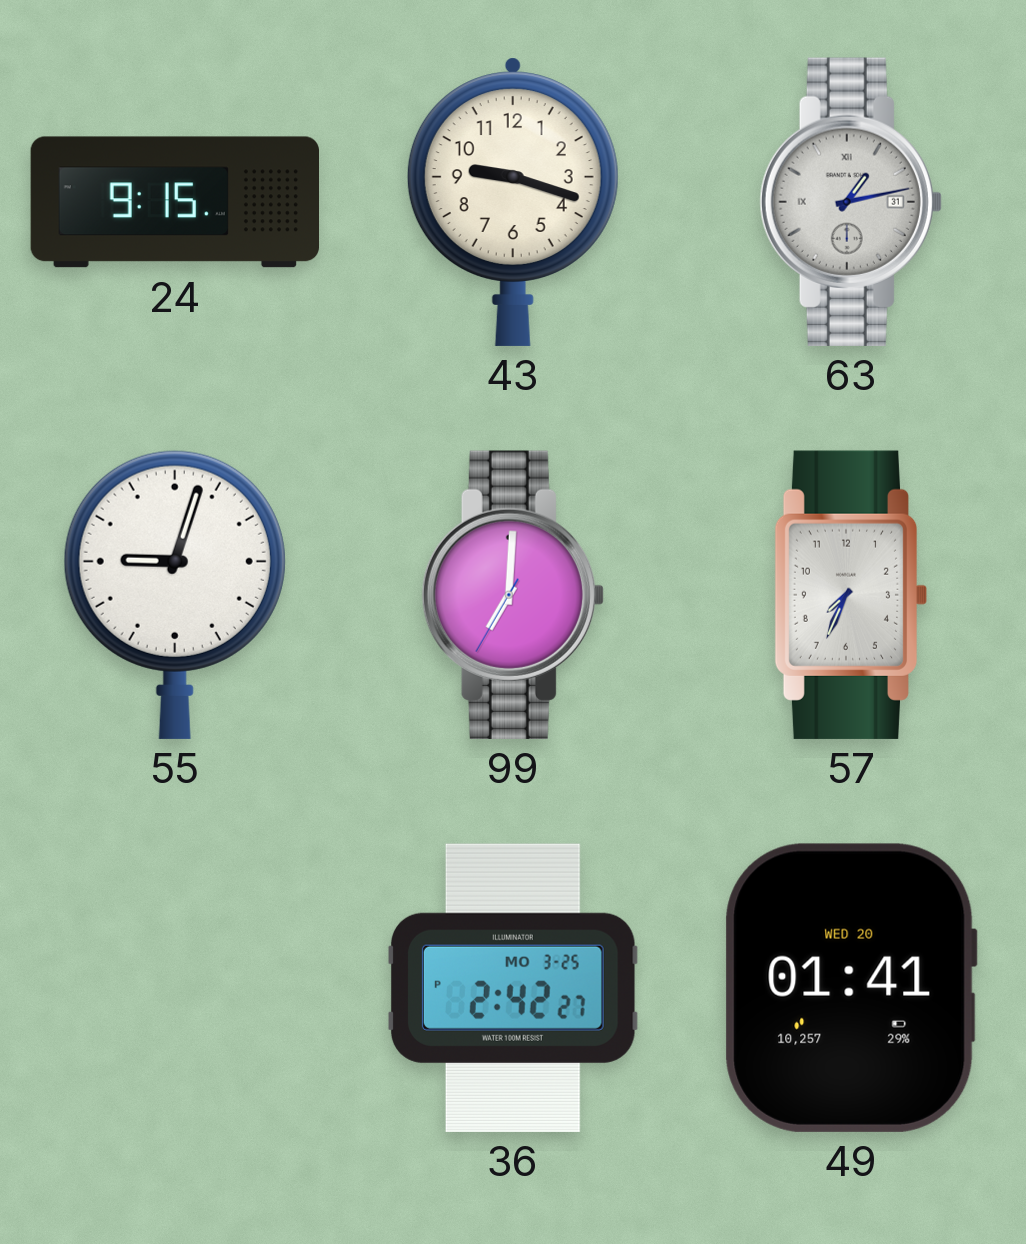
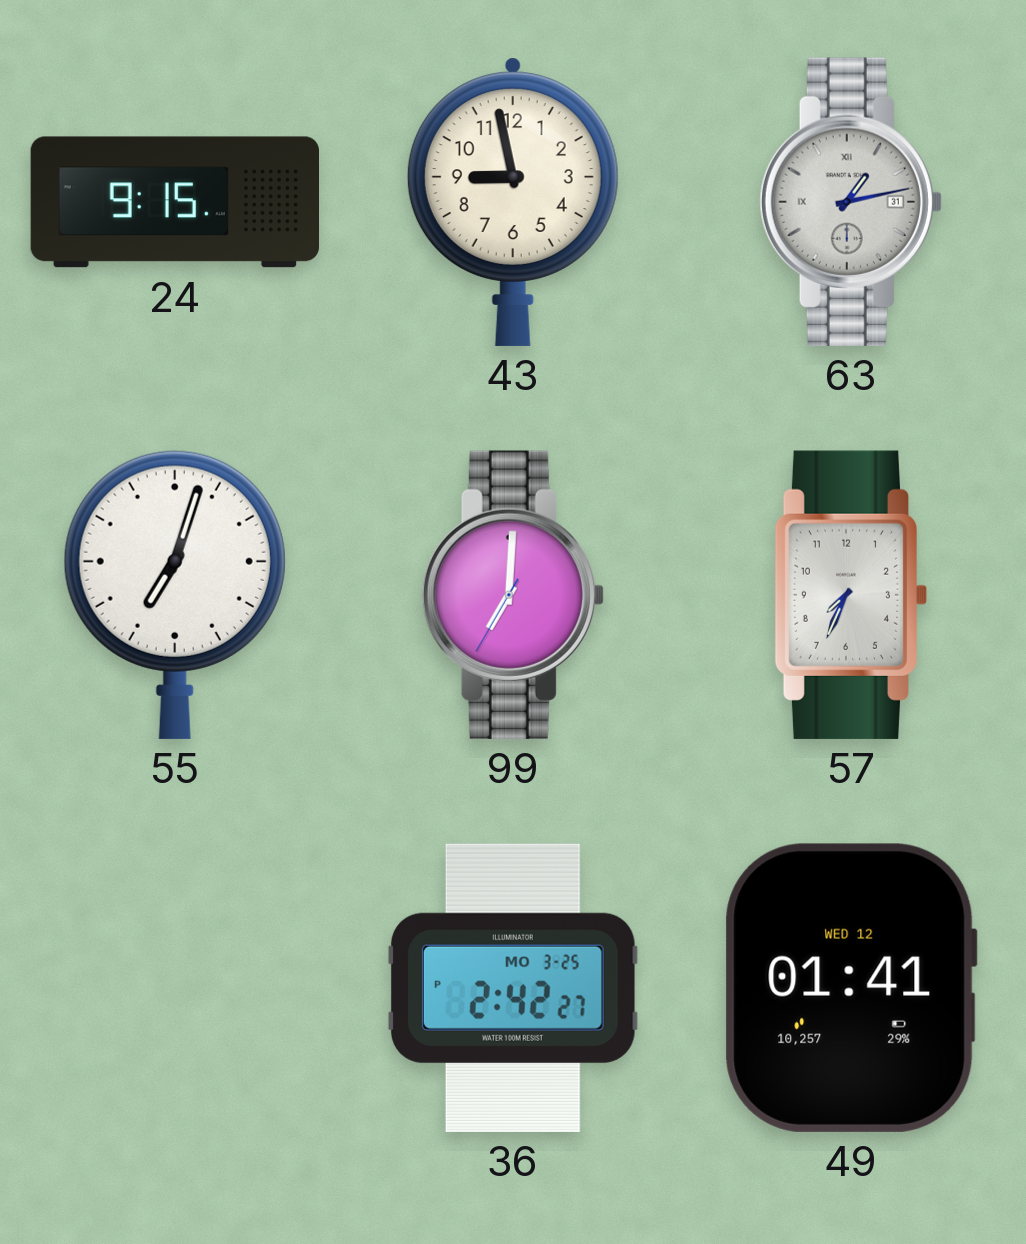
43: 9:18 -> 8:58
55: 9:03 -> 7:03
49 date: WED 20 -> WED 12
